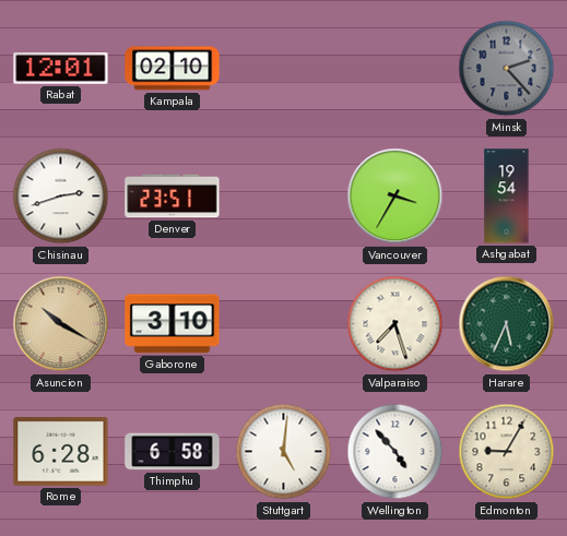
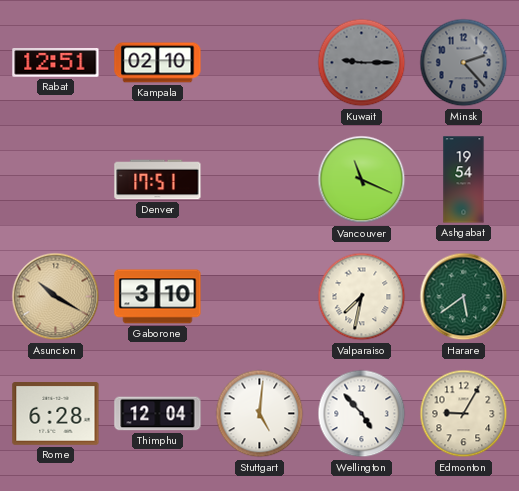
Rabat: 12:01 -> 12:51
Kuwait: none -> 9:15
Chisinau: 2:42 -> none
Denver: 23:51 -> 17:51
Vancouver: 3:35 -> 11:19
Valparaiso: 7:27 -> 7:32
Harare: 5:34 -> 5:39
Thimphu: 6:58 -> 12:04
